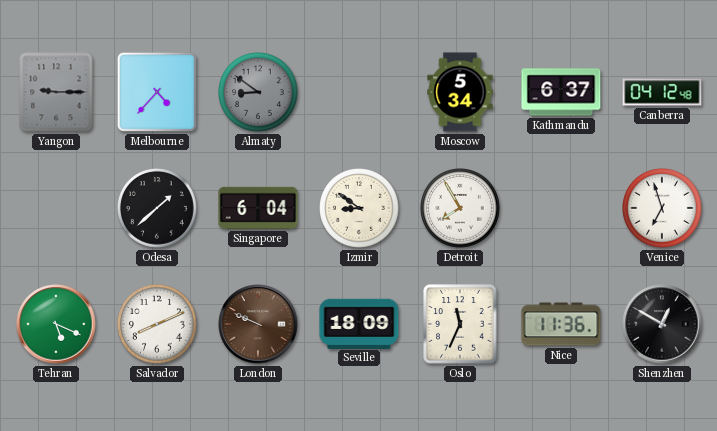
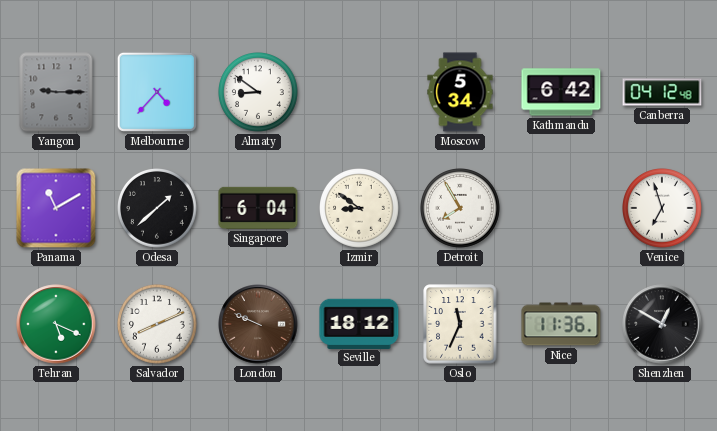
Almaty dial: grey -> white
Kathmandu: 6:37 -> 6:42
Panama: none -> 11:10
Seville: 18:09 -> 18:12
